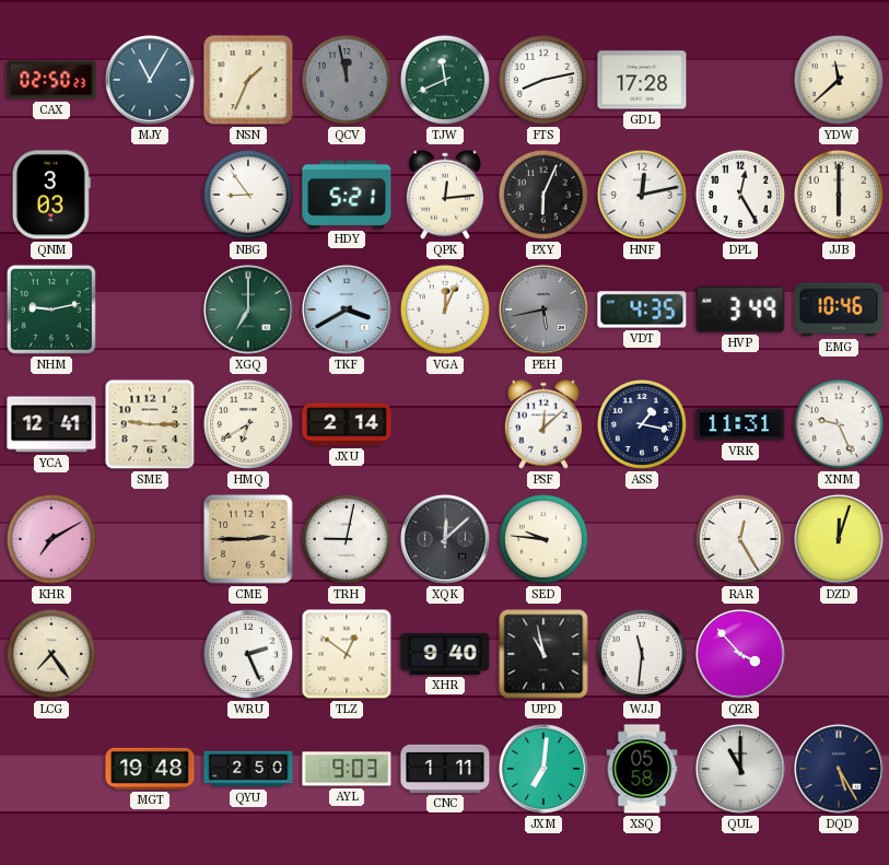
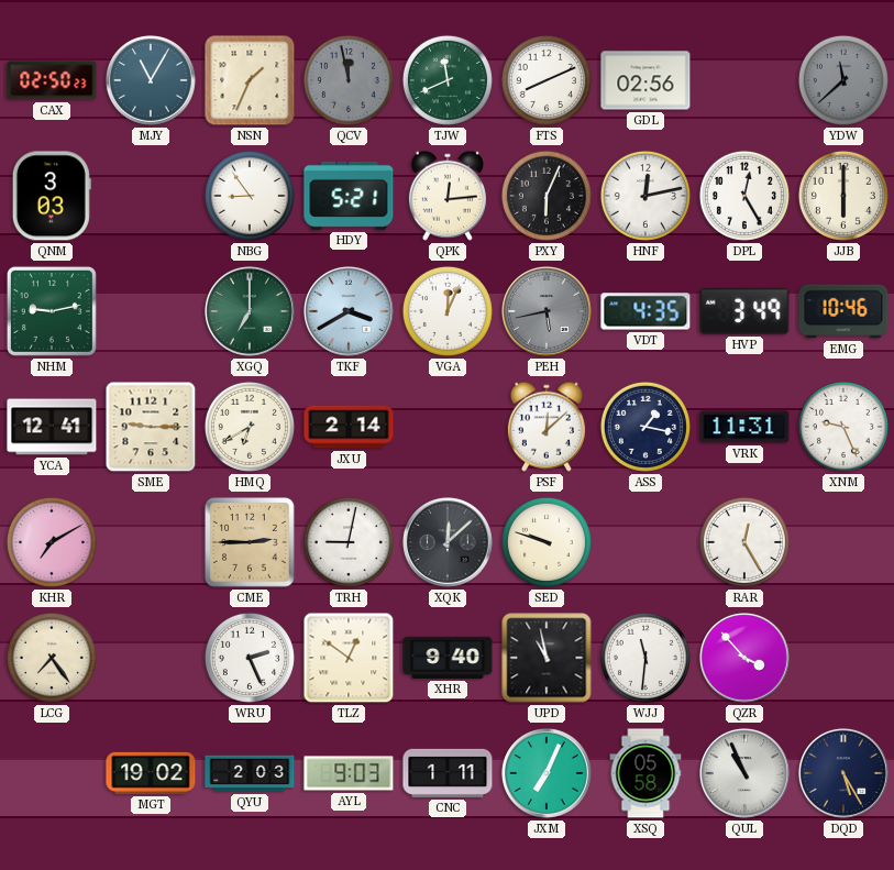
FTS: 8:13 -> 8:11
GDL: 17:28 -> 02:56
YDW dial: cream -> grey
SED: 9:46 -> 9:48
DZD: 12:03 -> none
MGT: 19:48 -> 19:02
QYU: 2:50 -> 2:03
JXM: 7:01 -> 7:04
QUL: 11:00 -> 10:56
